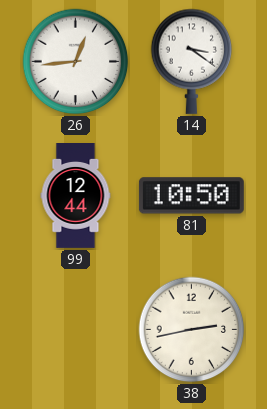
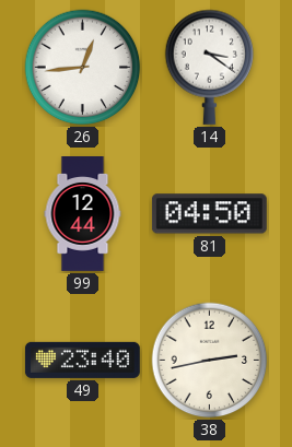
81: 10:50 -> 04:50
49: none -> 23:40
